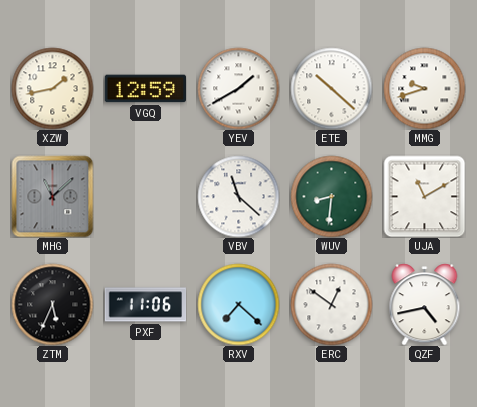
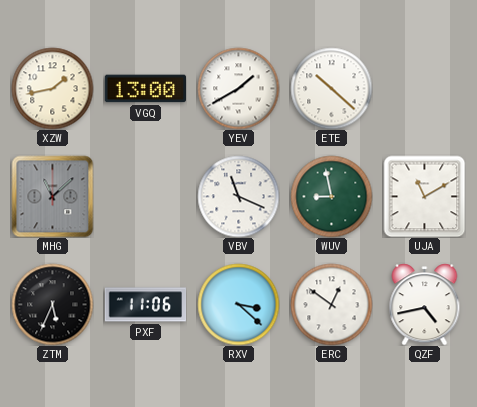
VGQ: 12:59 -> 13:00
MMG: 9:42 -> none
VBV: 11:22 -> 11:19
WUV: 8:31 -> 8:58
RXV: 7:22 -> 3:22
